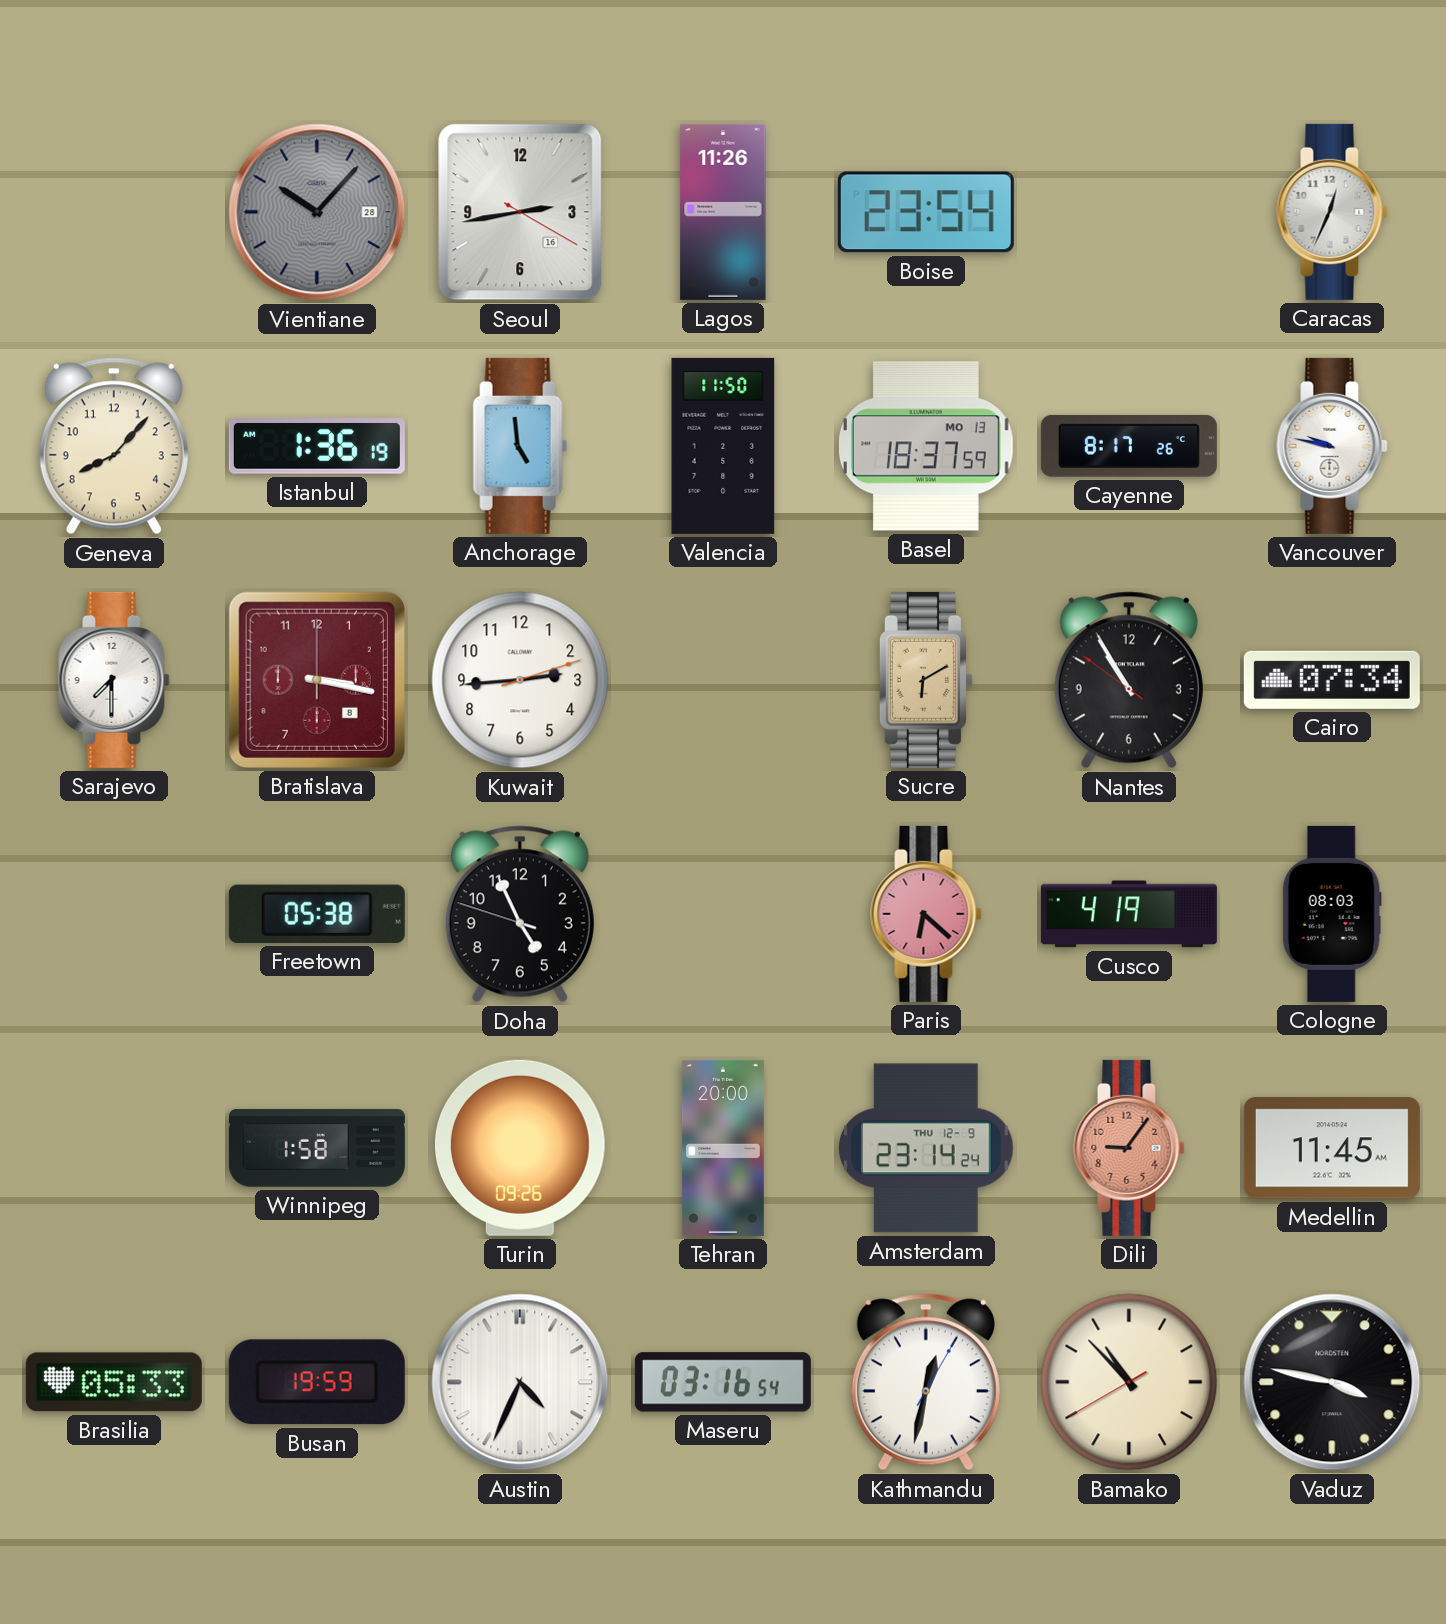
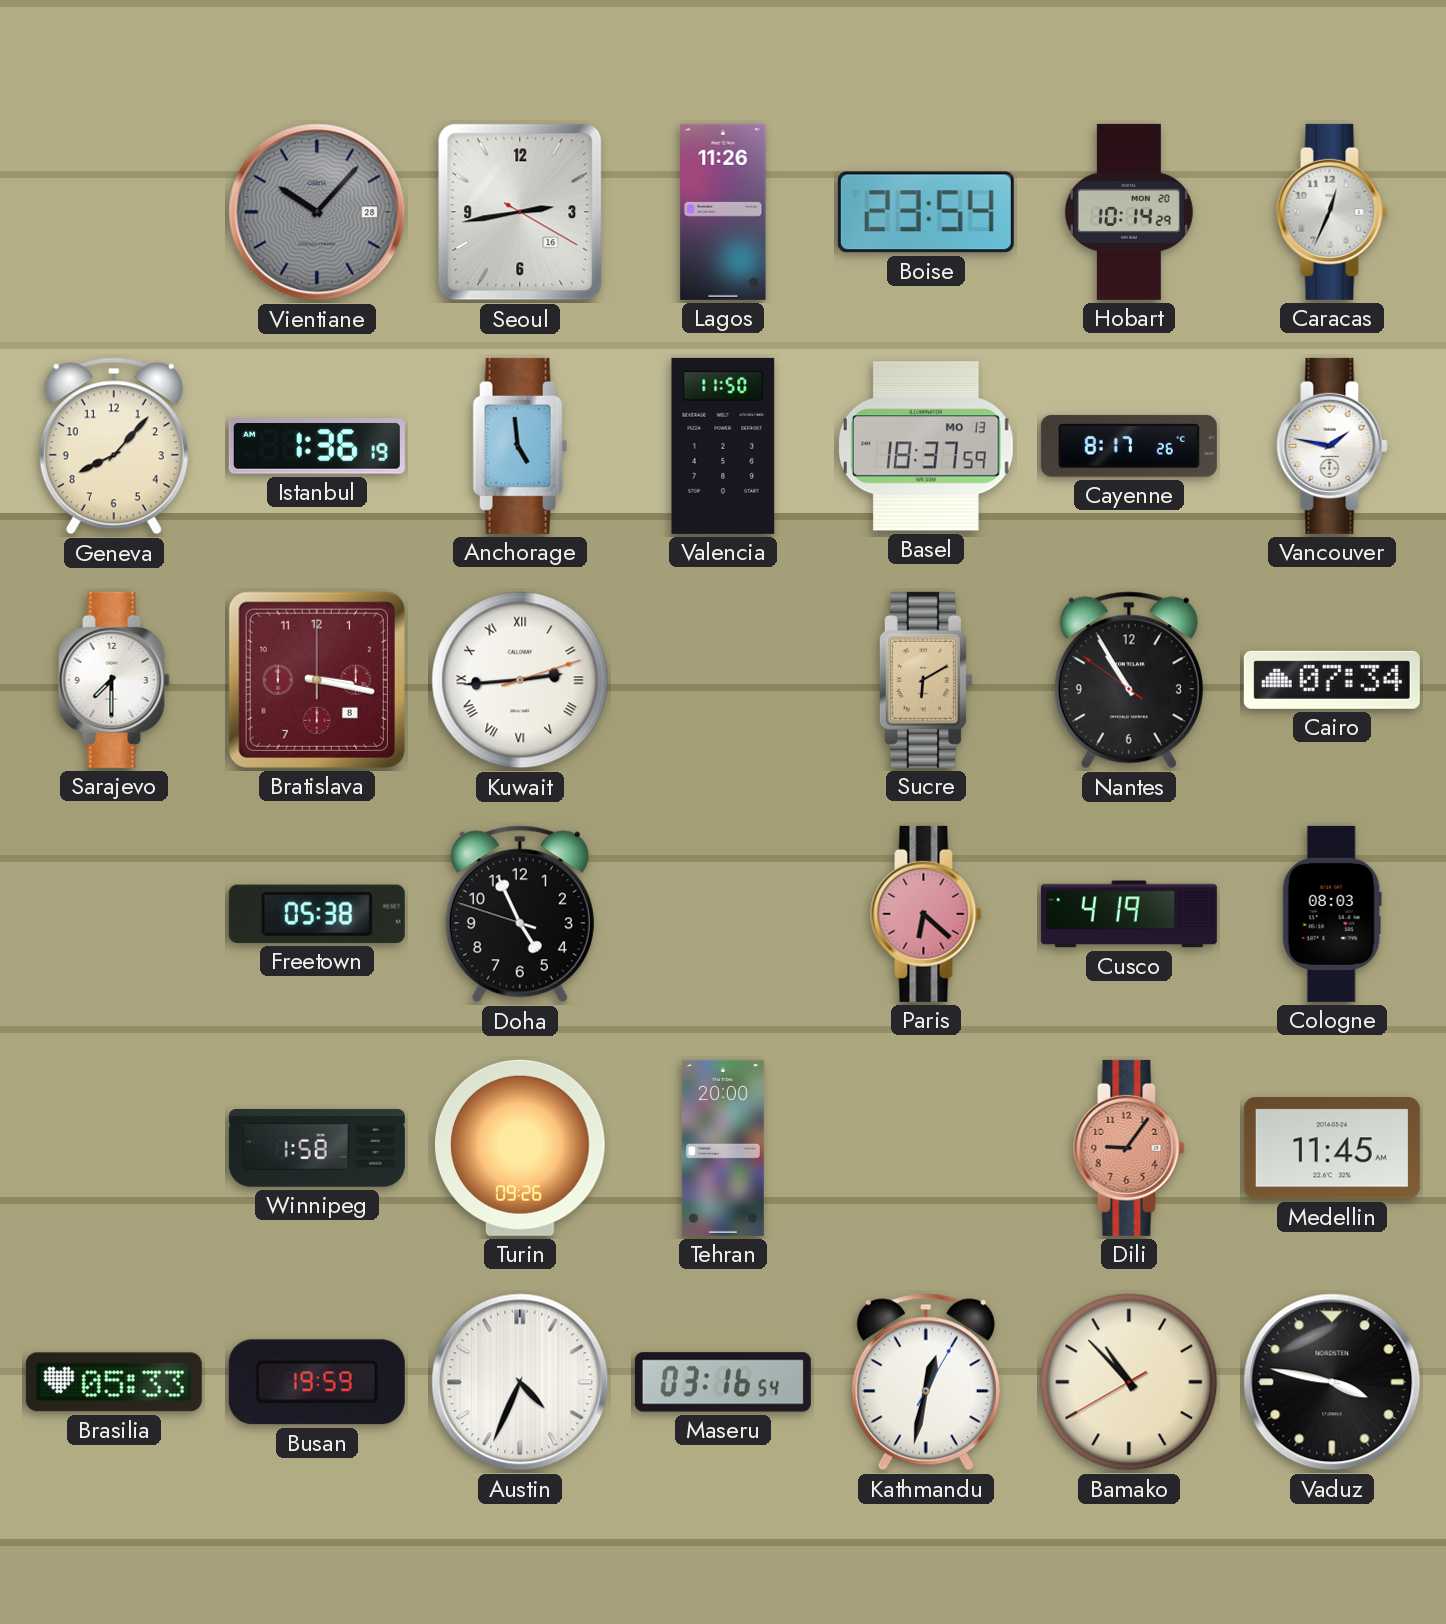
Hobart: none -> 10:14
Vancouver: 9:47 -> 1:47
Kuwait numerals: Arabic -> Roman
Amsterdam: 23:14 -> none
